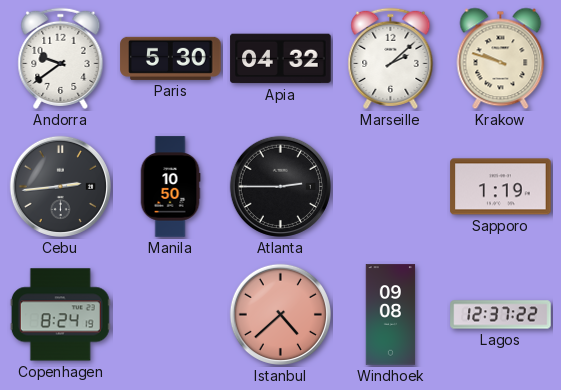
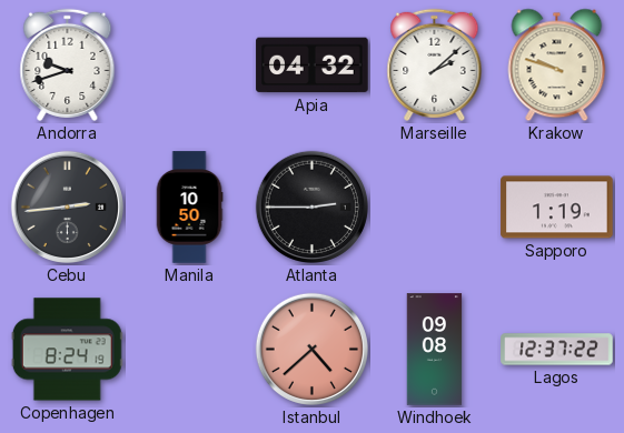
Andorra: 9:39 -> 9:42
Paris: 5:30 -> none
